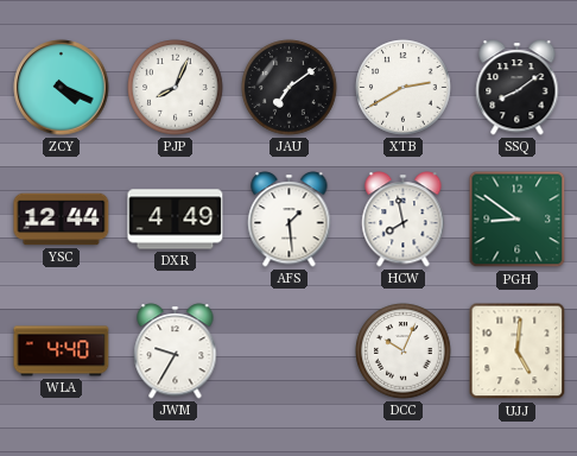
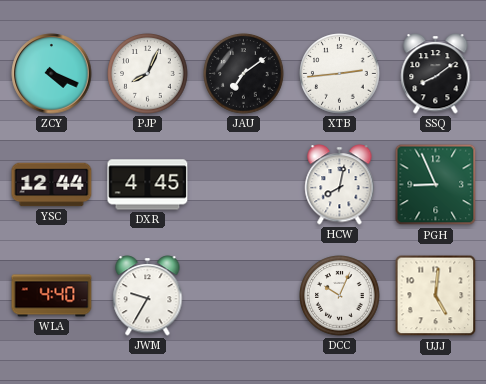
XTB: 2:40 -> 2:44
DXR: 4:49 -> 4:45
AFS: 1:29 -> none
HCW: 7:58 -> 8:02
PGH: 8:51 -> 8:56
